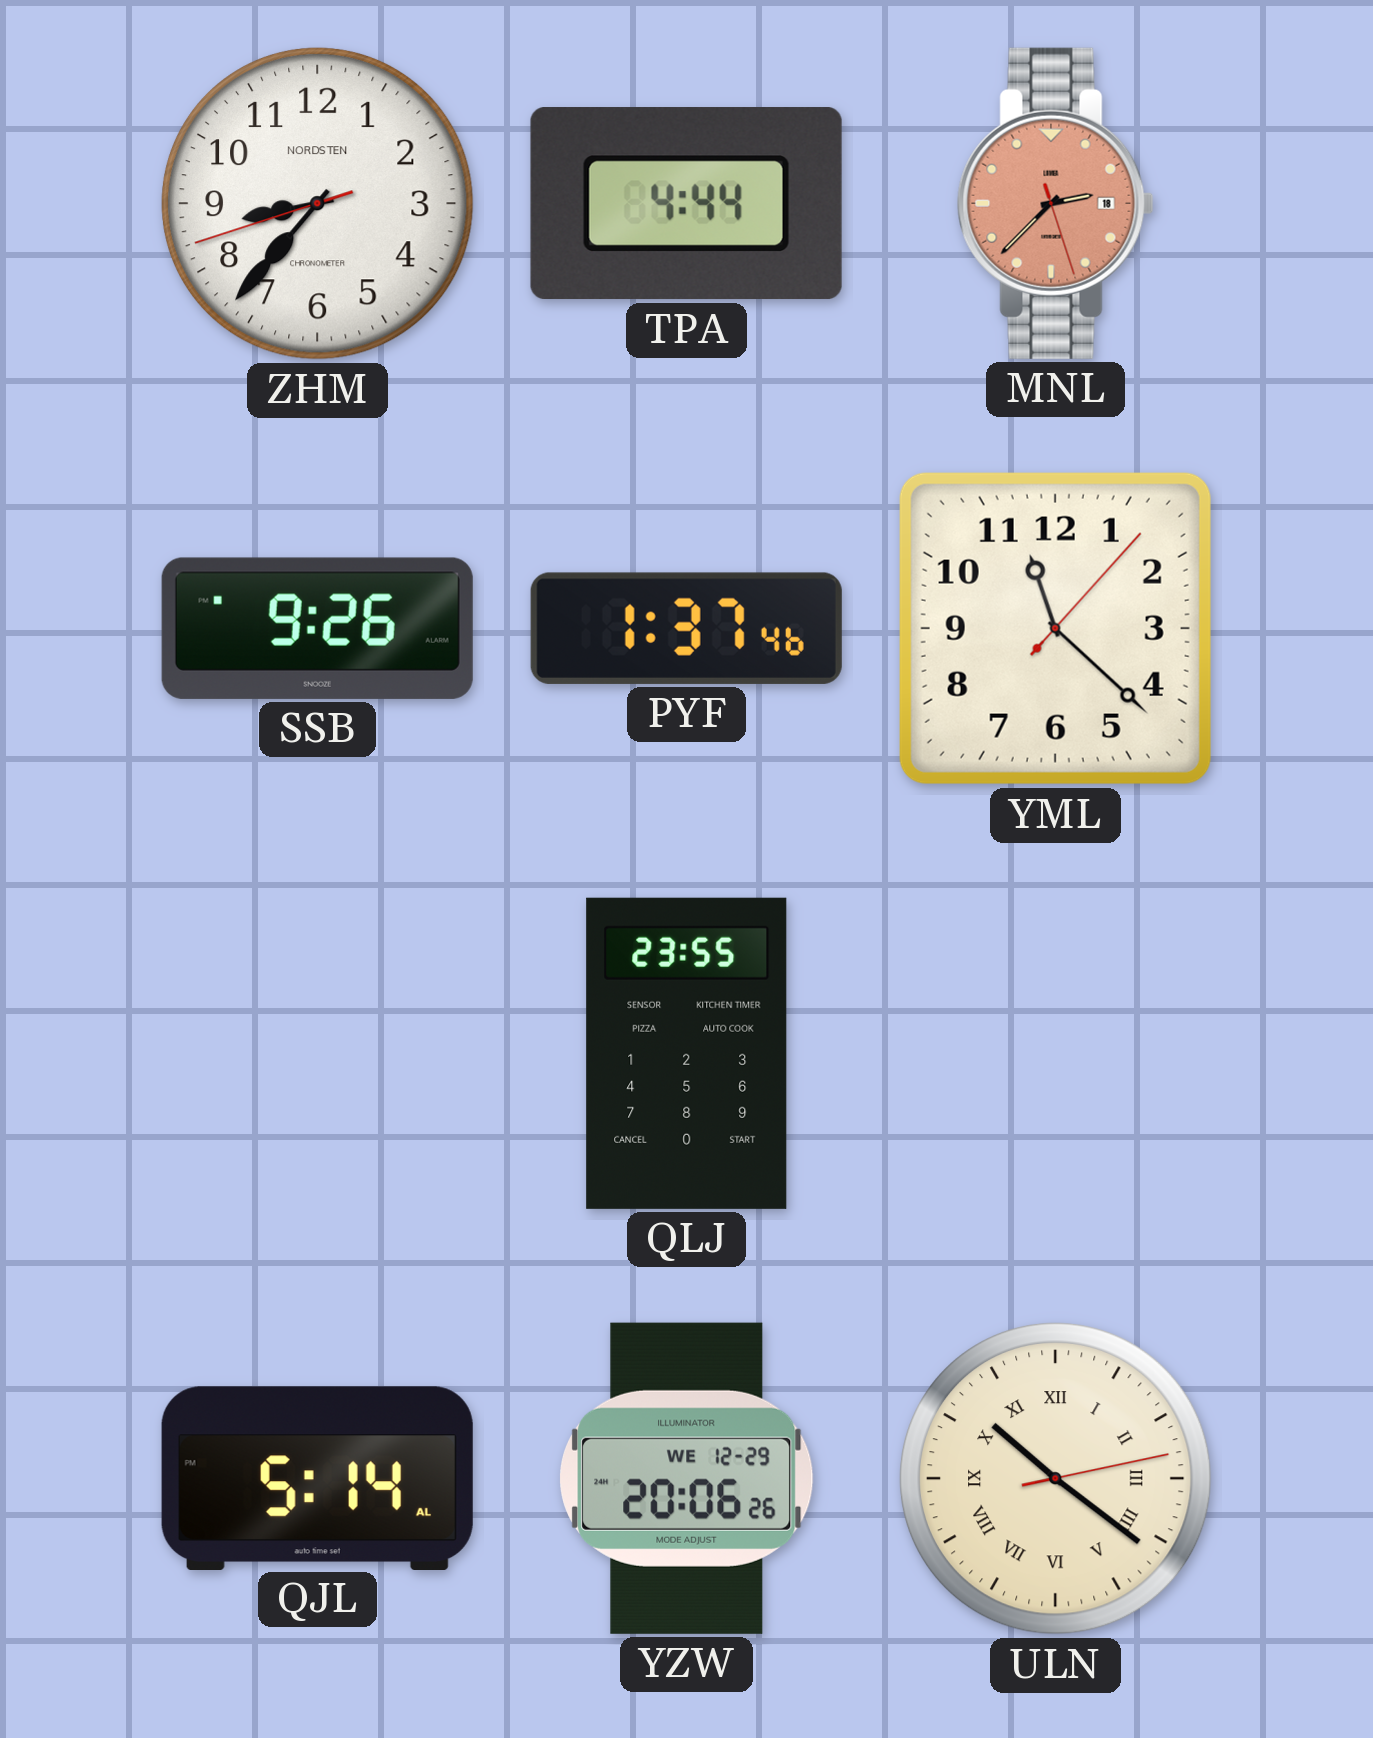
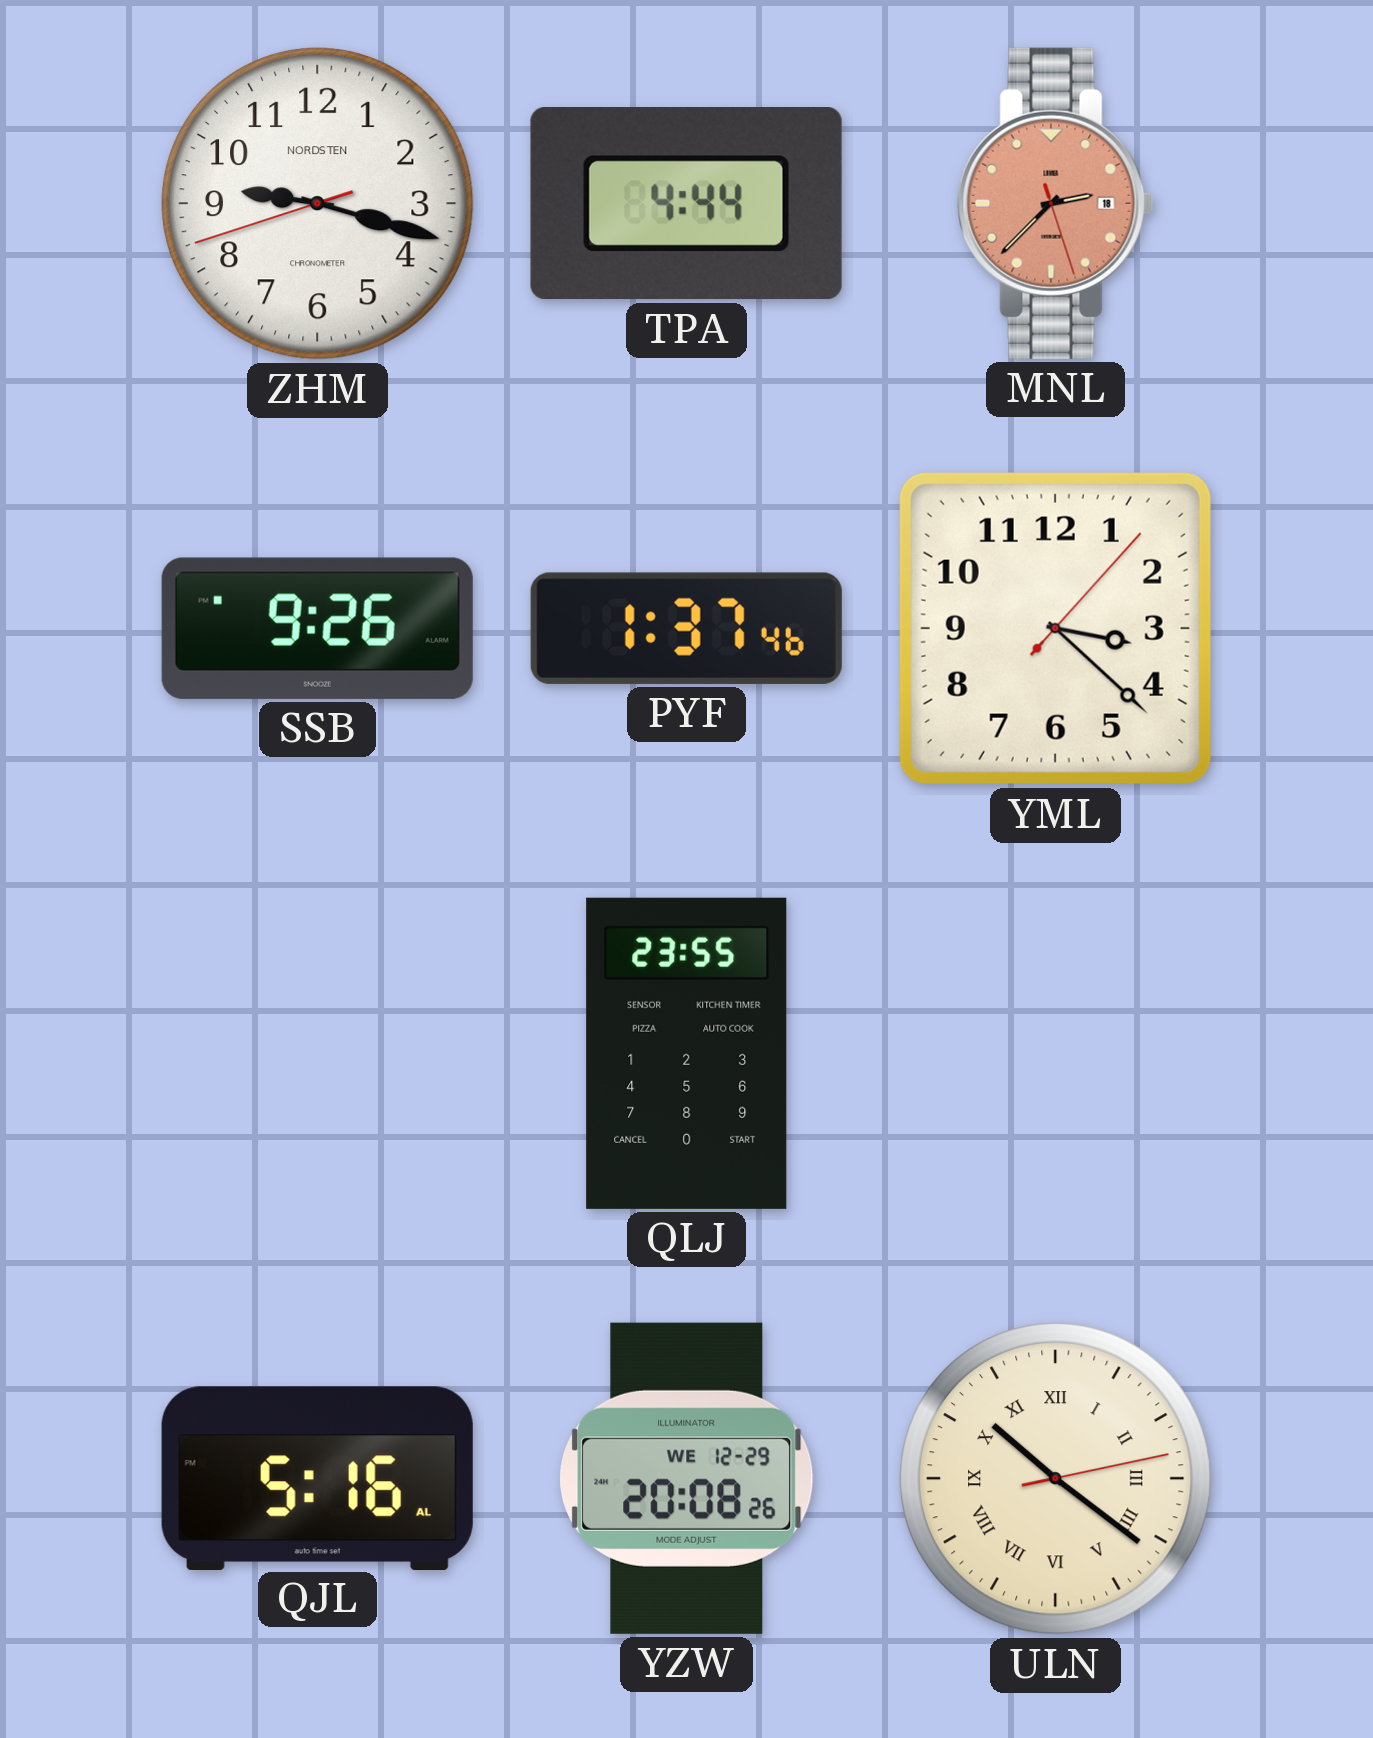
ZHM: 8:36 -> 9:17
YML: 11:22 -> 3:22
QJL: 5:14 -> 5:16
YZW: 20:06 -> 20:08
